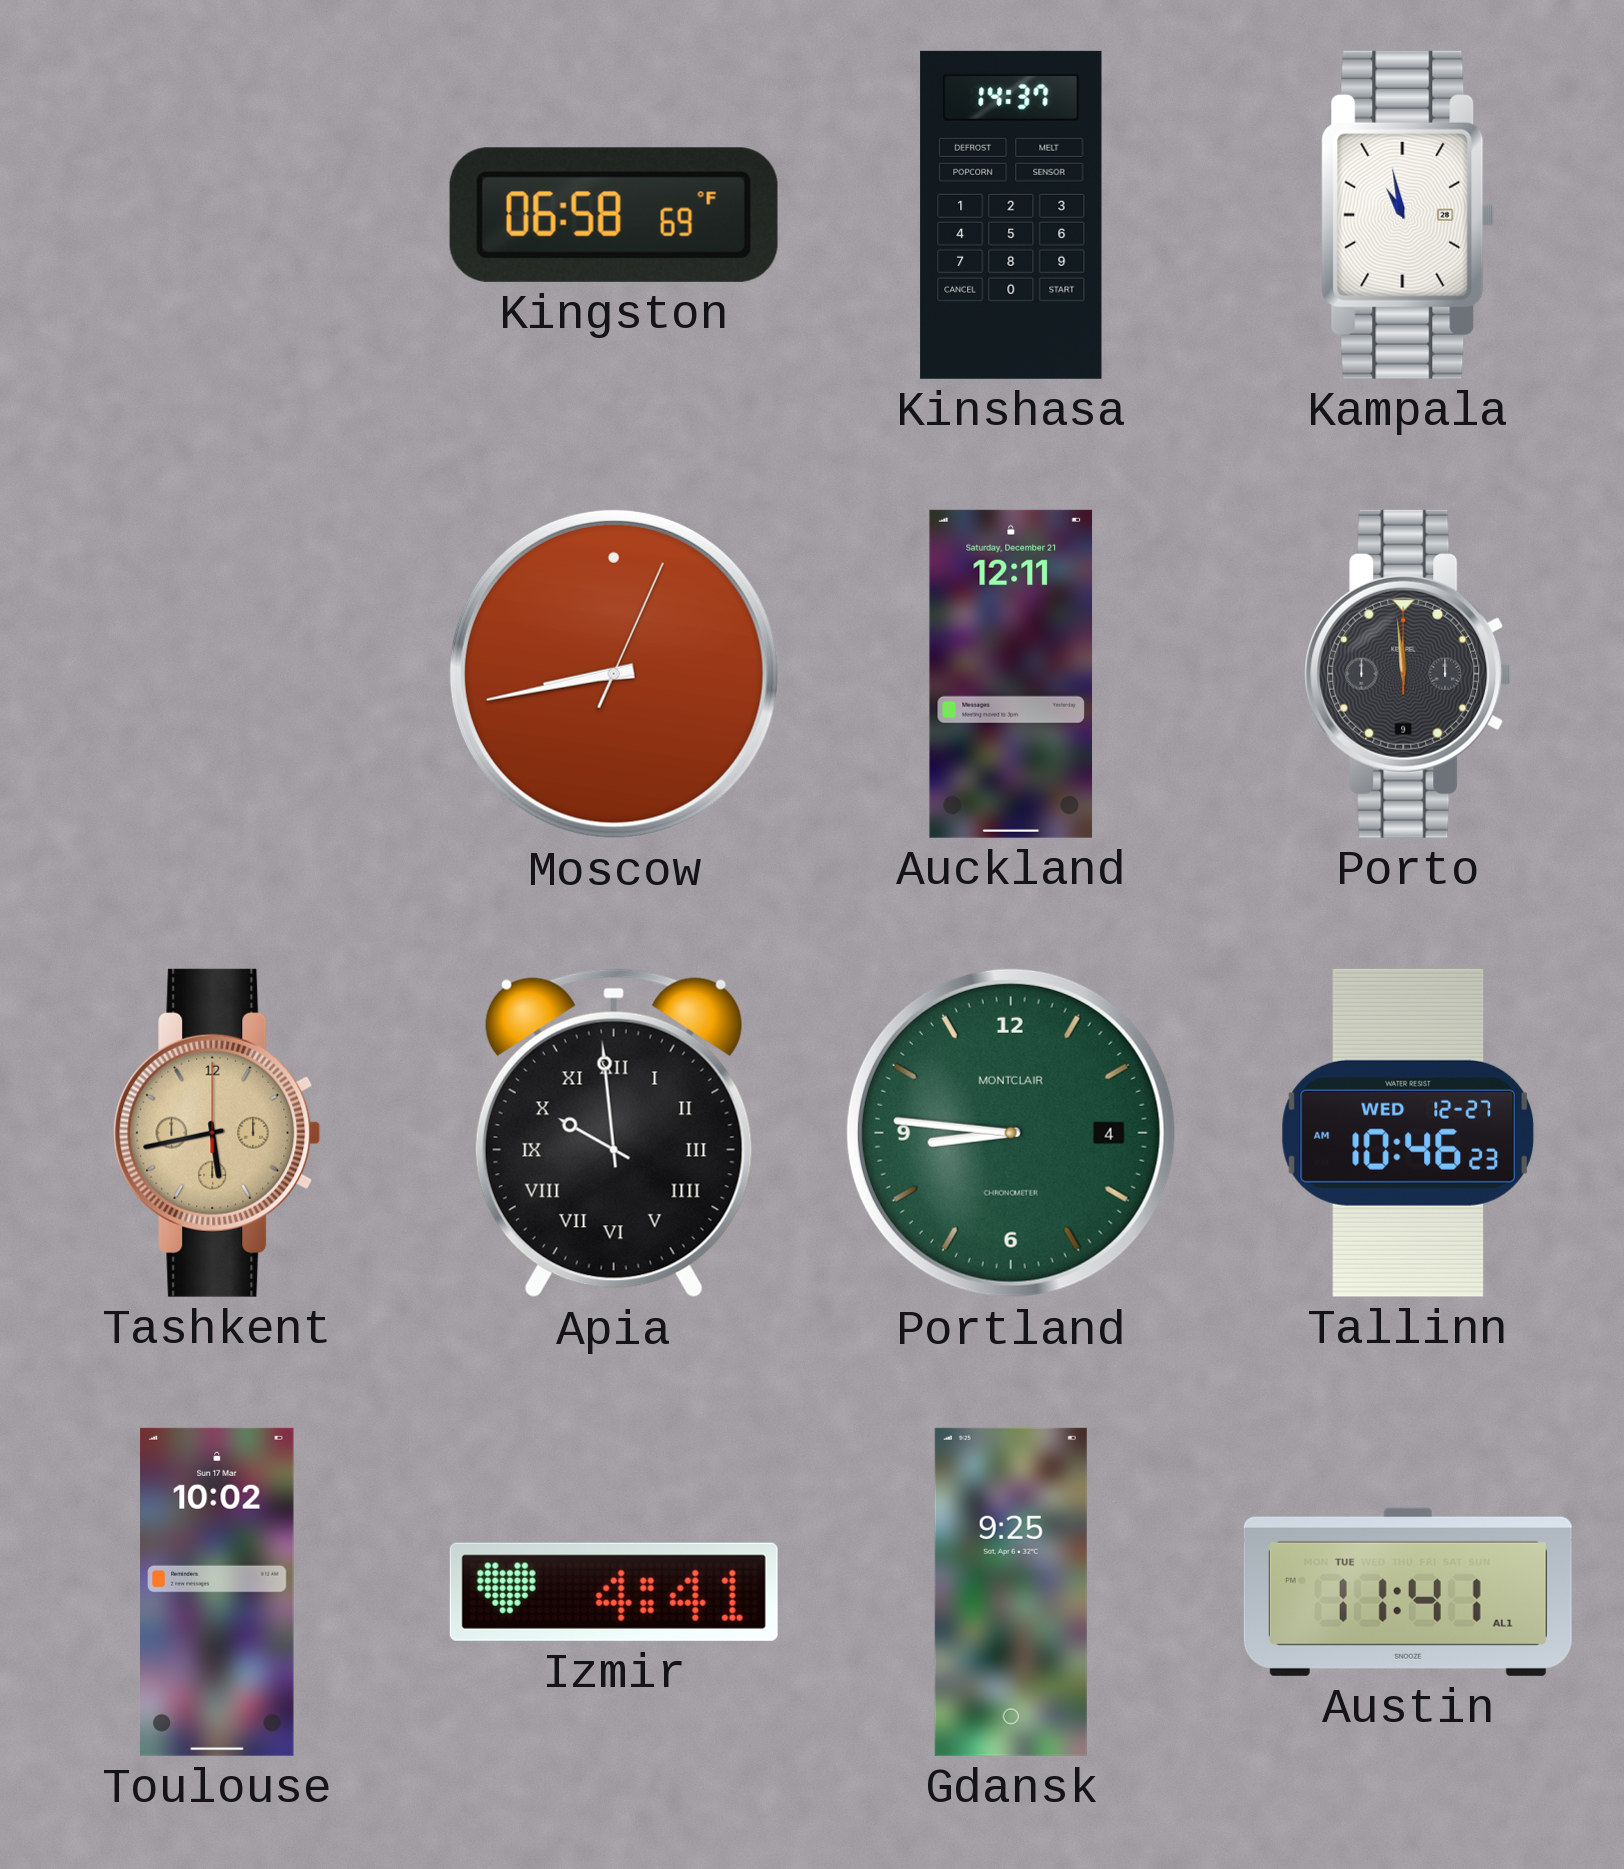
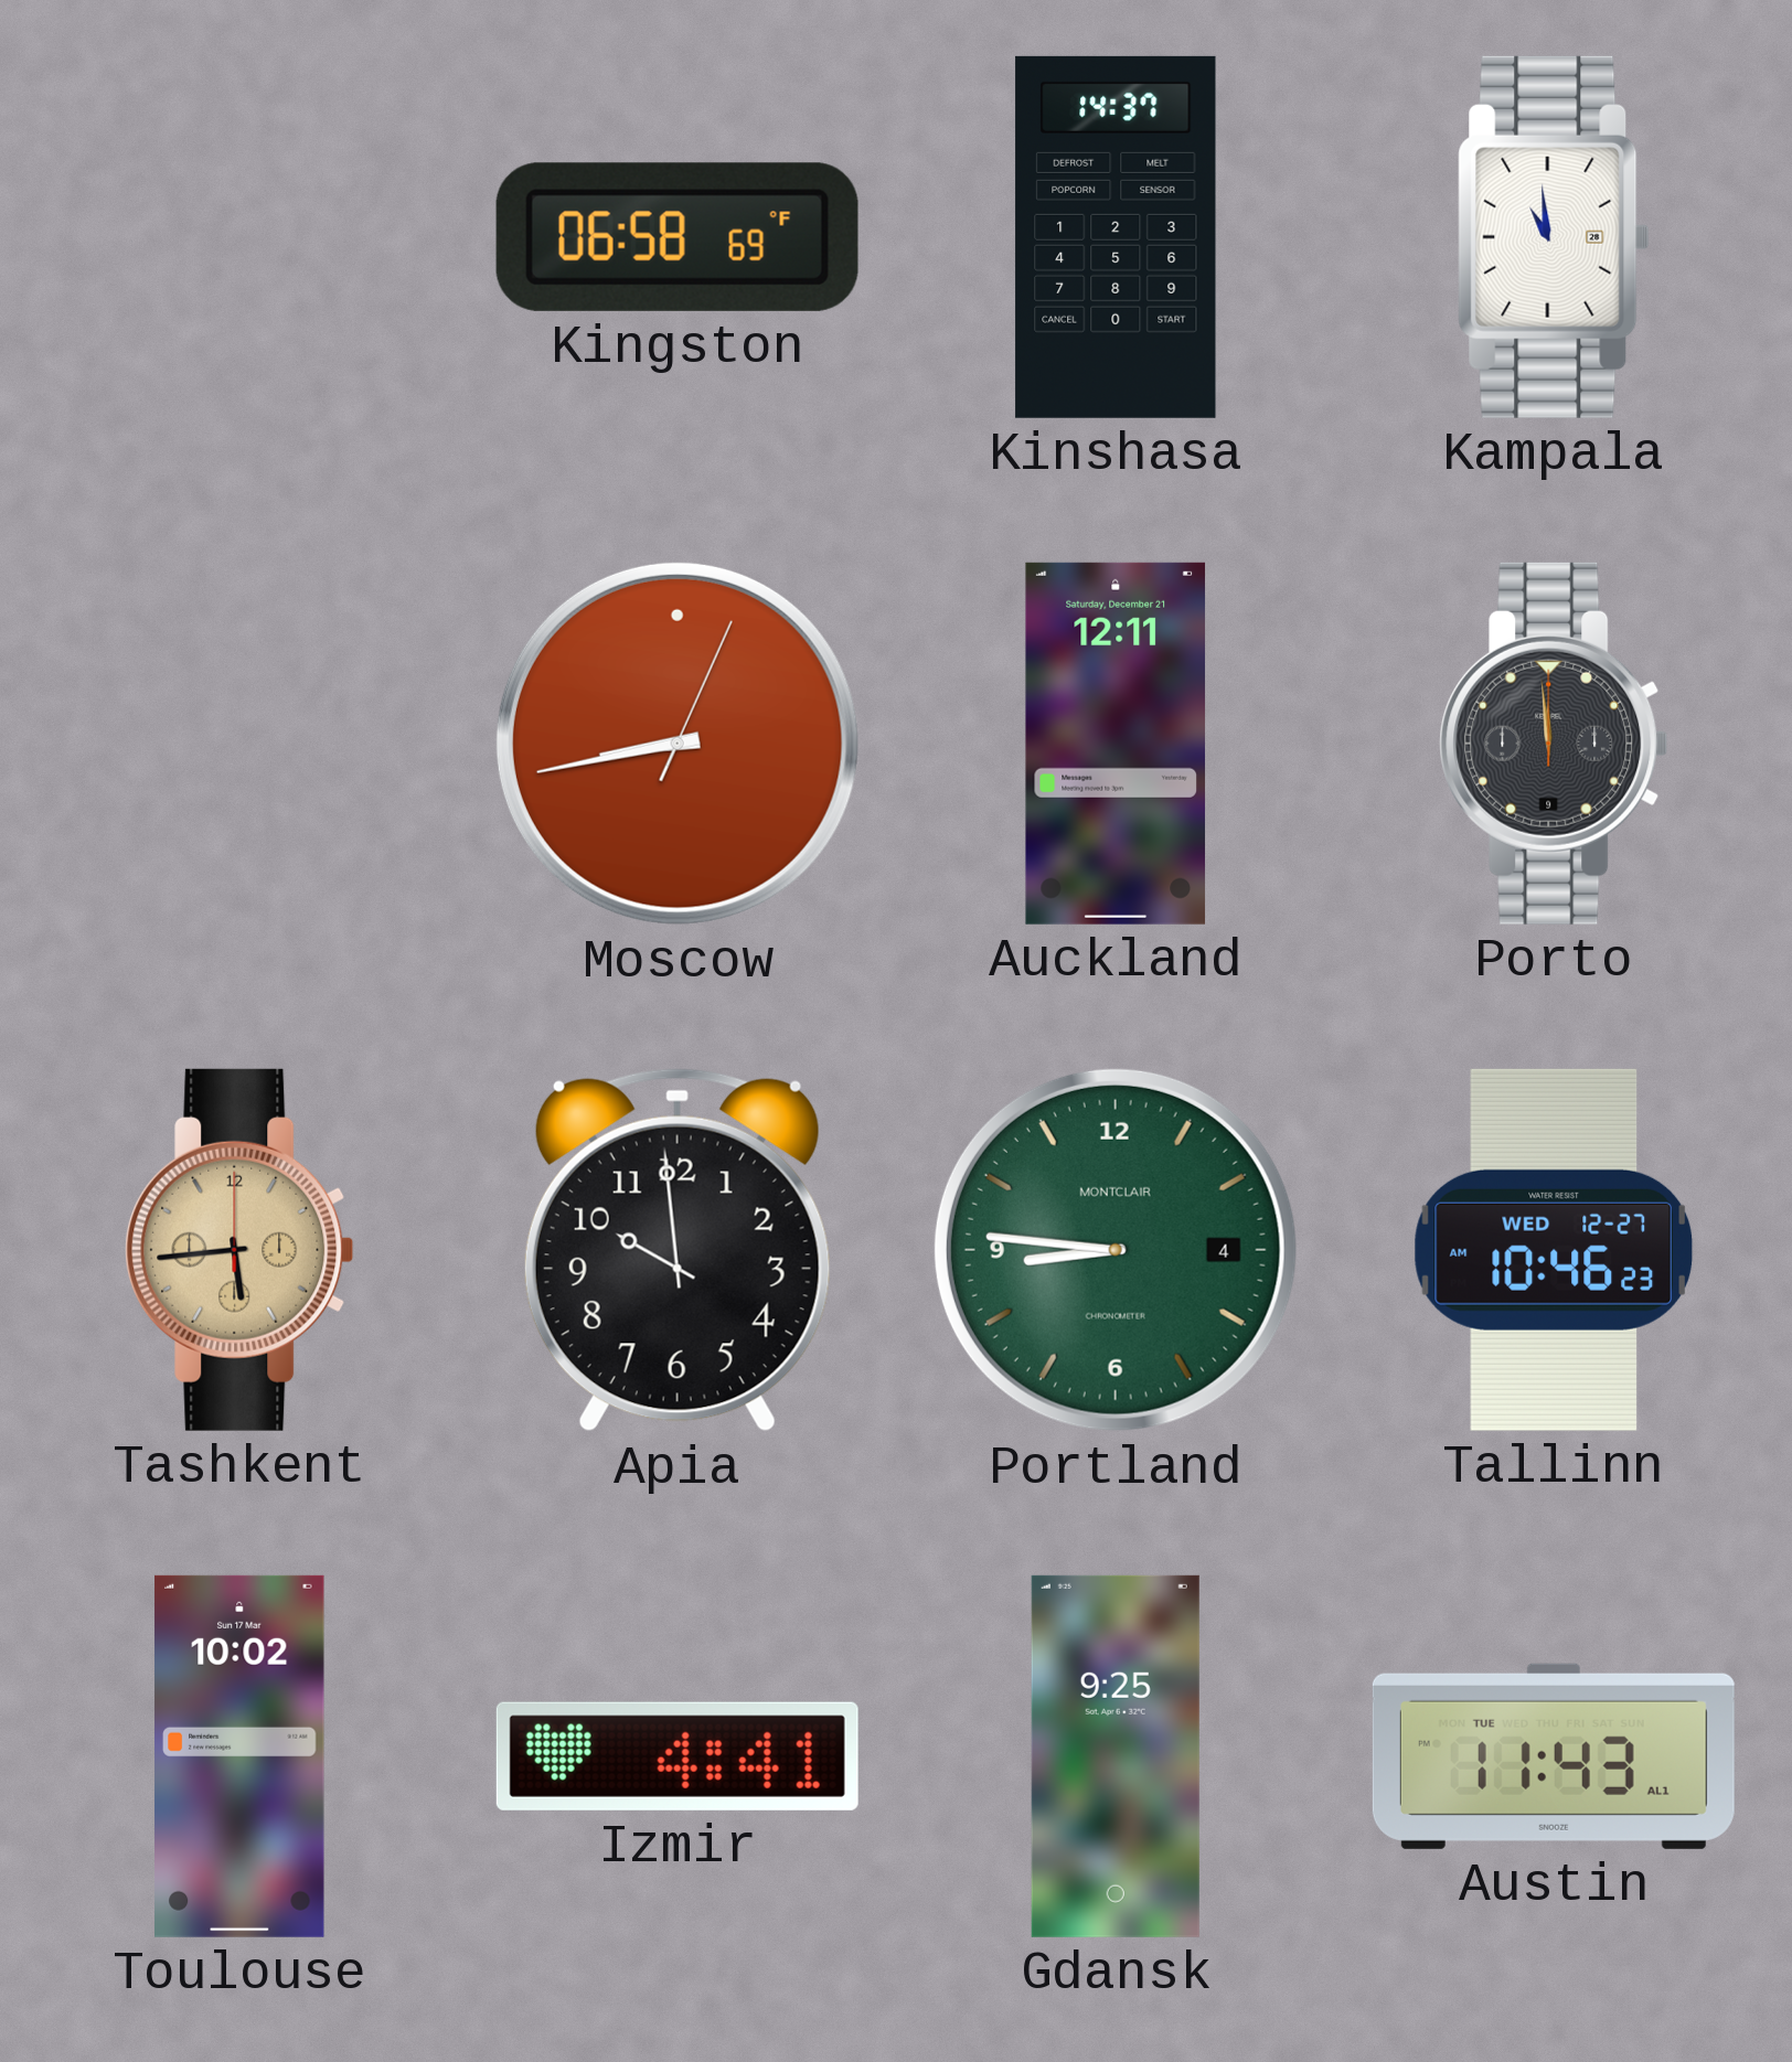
Kampala: 10:58 -> 10:59
Tashkent: 5:43 -> 5:44
Apia numerals: Roman -> Arabic
Austin: 11:41 -> 11:43
